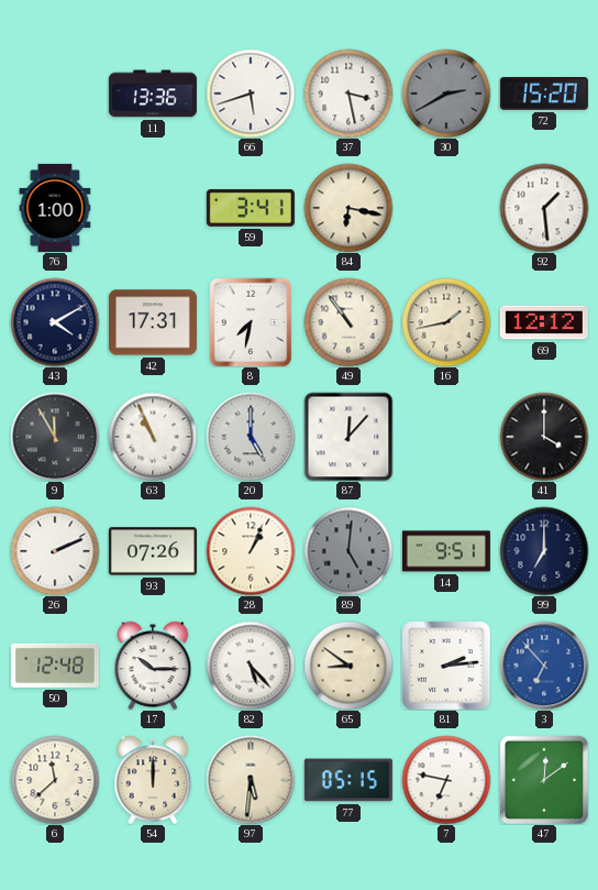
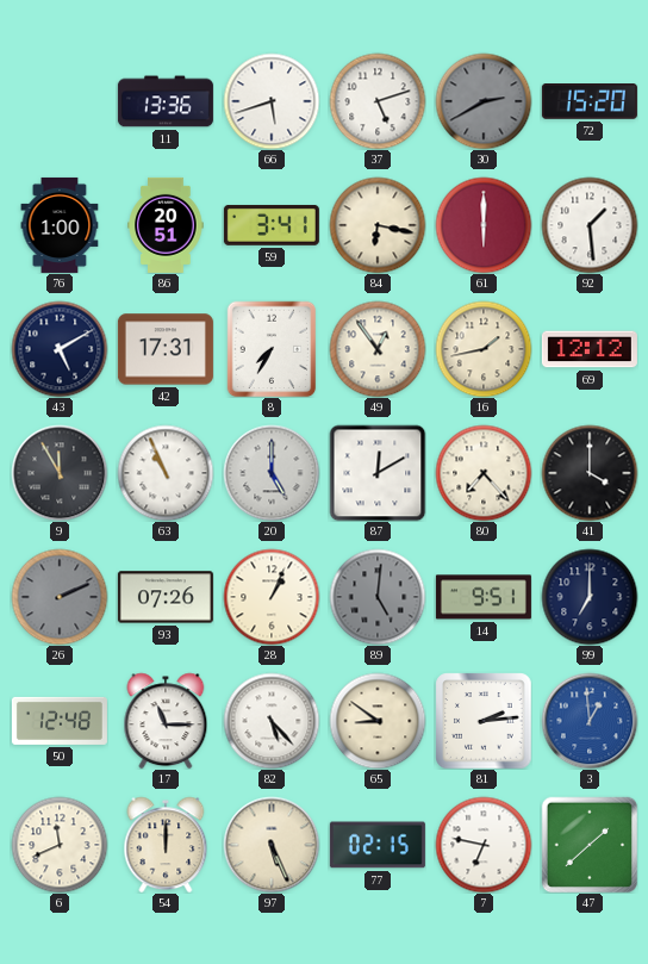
37: 3:28 -> 5:12
86: none -> 20:51
61: none -> 6:00
43: 4:10 -> 5:10
8: 7:32 -> 7:35
49: 10:54 -> 12:54
87: 12:07 -> 12:10
80: none -> 7:23
26 dial: white -> grey
17: 10:15 -> 11:15
3: 6:53 -> 12:59
6: 11:38 -> 11:41
97: 5:31 -> 5:26
77: 05:15 -> 02:15
47: 12:09 -> 1:38
